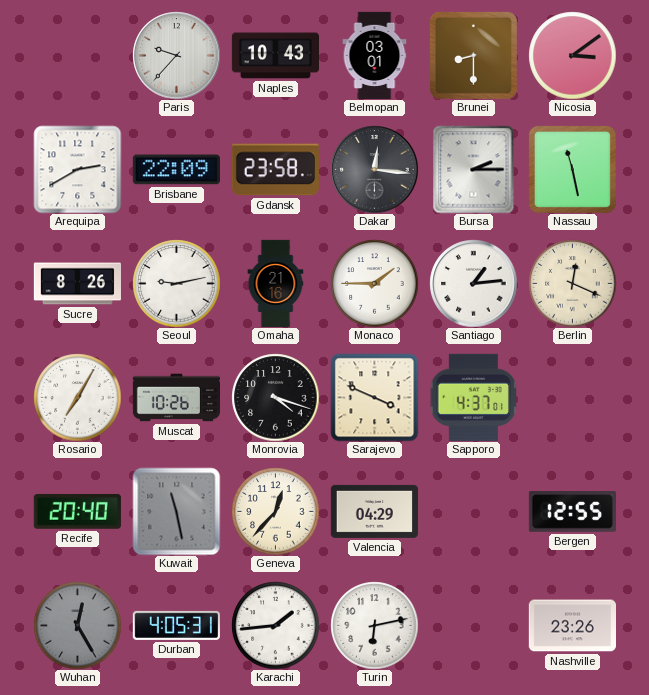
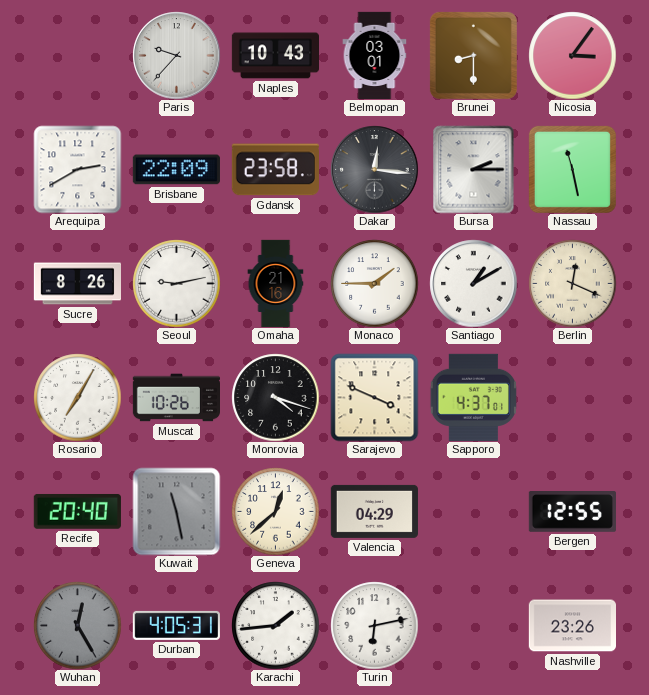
Nicosia: 3:09 -> 3:06
Santiago: 1:14 -> 1:10
Geneva: 12:37 -> 12:38
